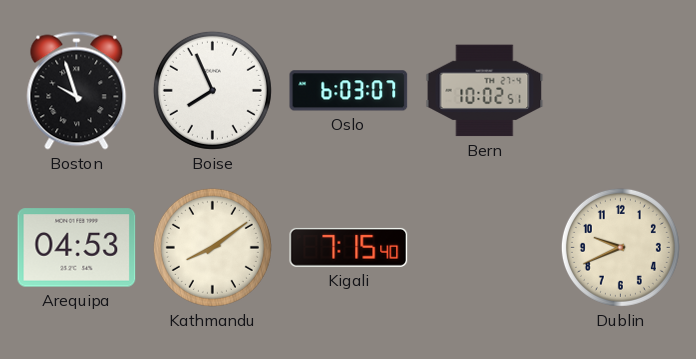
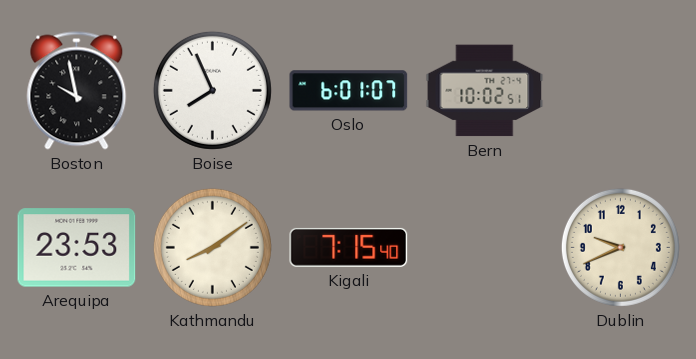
Boston: 9:57 -> 9:58
Oslo: 6:03 -> 6:01
Arequipa: 04:53 -> 23:53
